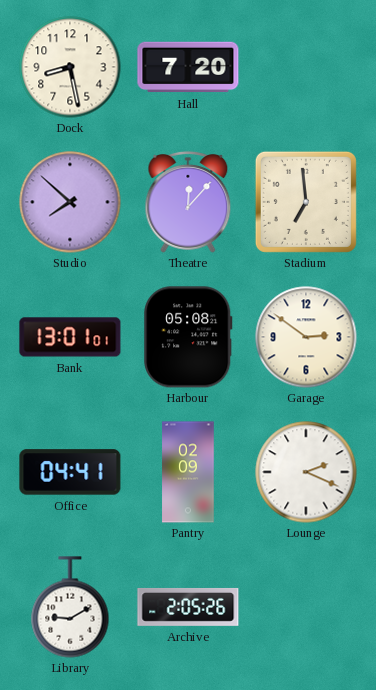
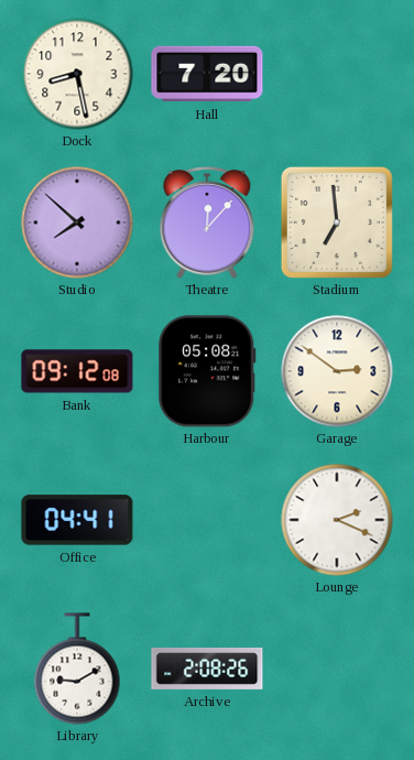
Bank: 13:01 -> 09:12
Pantry: 02:09 -> none
Archive: 2:05 -> 2:08
